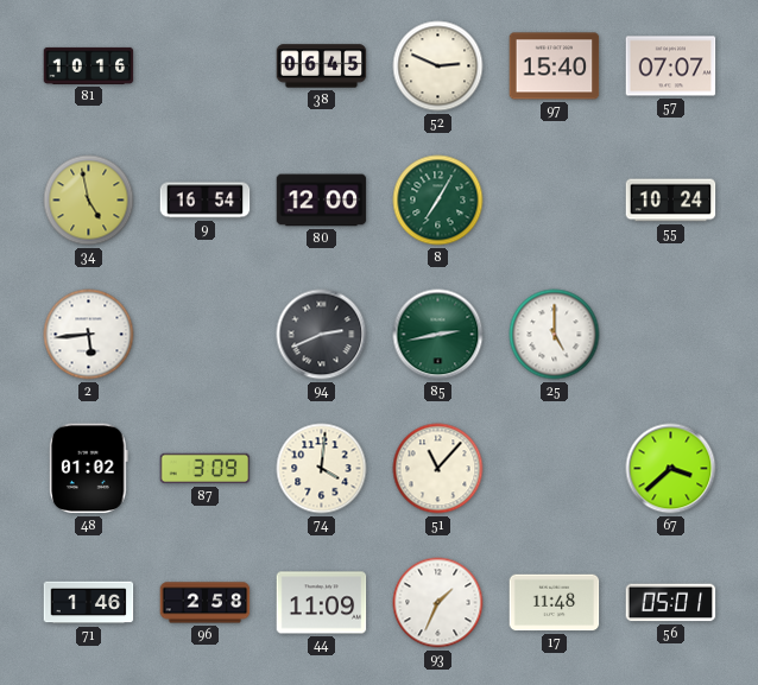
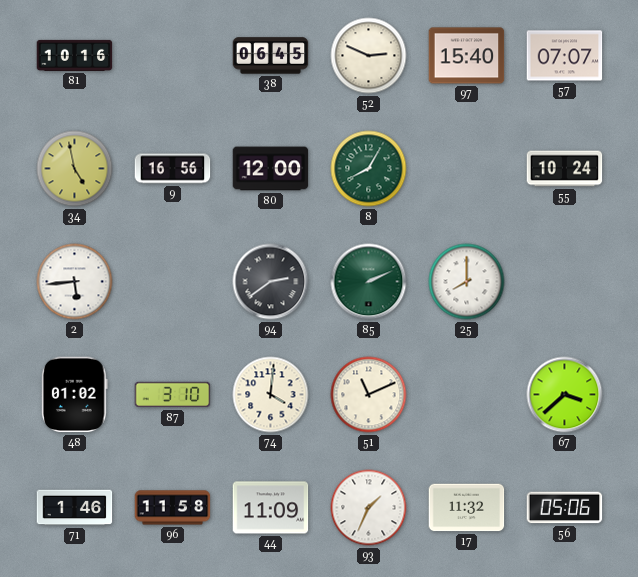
9: 16:54 -> 16:56
8: 7:05 -> 8:05
94: 2:41 -> 2:39
85: 2:43 -> 2:11
25: 5:00 -> 8:00
87: 3:09 -> 3:10
51: 11:07 -> 11:11
96: 2:58 -> 11:58
17: 11:48 -> 11:32
56: 05:01 -> 05:06
